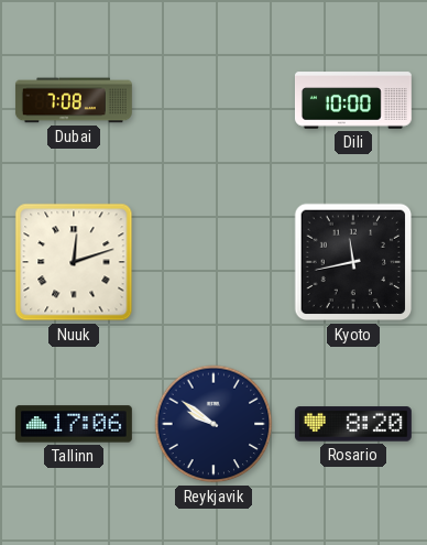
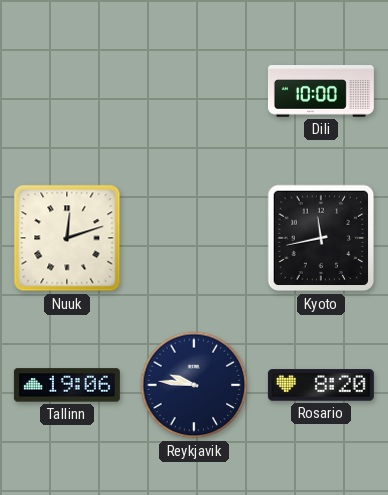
Dubai: 7:08 -> none
Tallinn: 17:06 -> 19:06
Reykjavik: 9:51 -> 9:46
